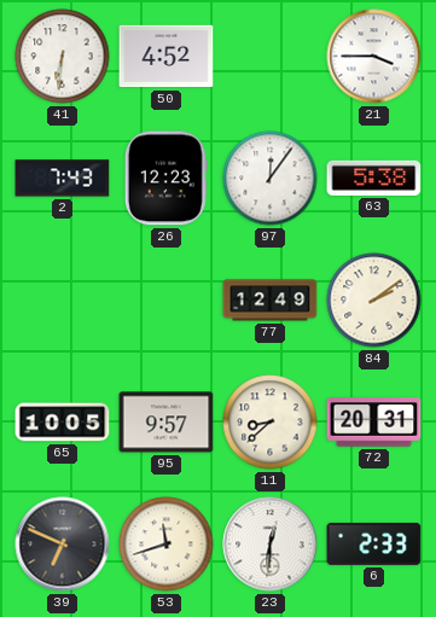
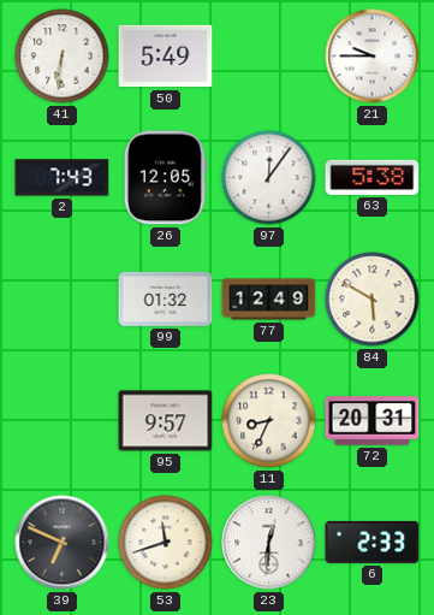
50: 4:52 -> 5:49
21: 3:45 -> 9:45
26: 12:23 -> 12:05
99: none -> 01:32
84: 2:09 -> 5:50
65: 10:05 -> none
11: 8:38 -> 8:34
